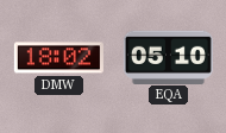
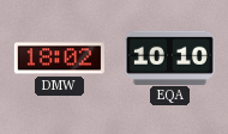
EQA: 05:10 -> 10:10
